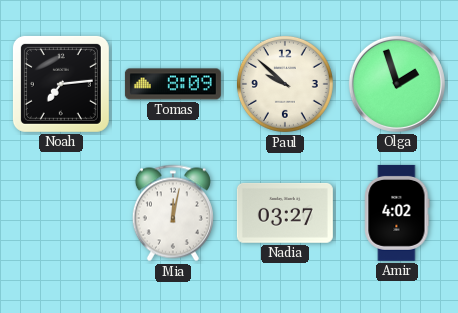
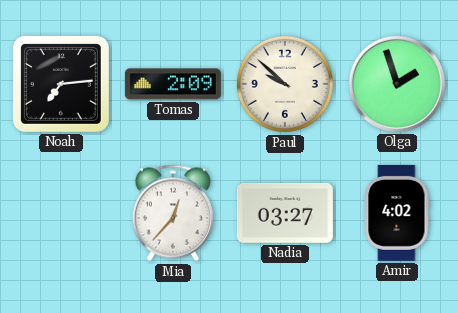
Tomas: 8:09 -> 2:09
Mia: 12:02 -> 12:37
